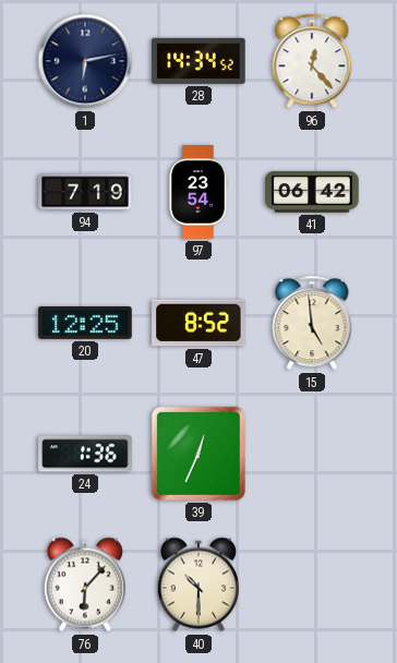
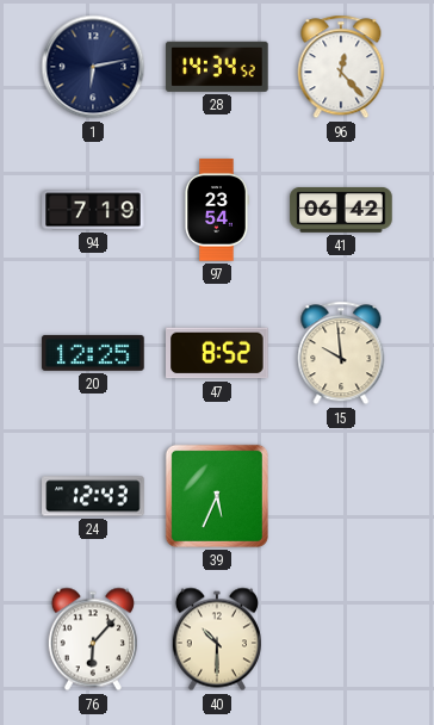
15: 4:59 -> 9:59
24: 1:36 -> 12:43
39: 12:34 -> 5:34
